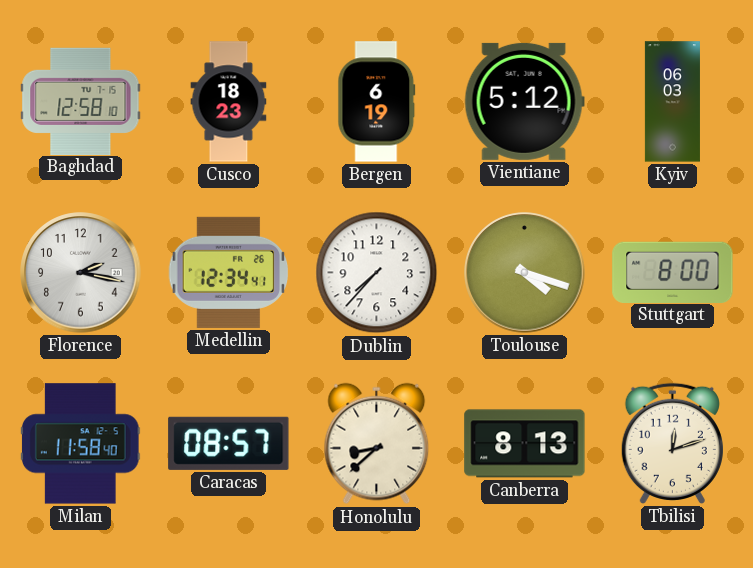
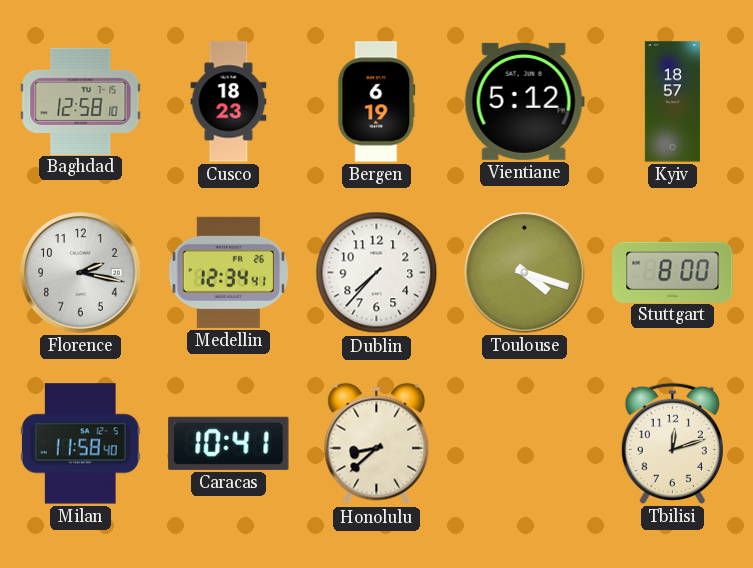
Kyiv: 06:03 -> 18:57
Caracas: 08:57 -> 10:41
Canberra: 8:13 -> none
